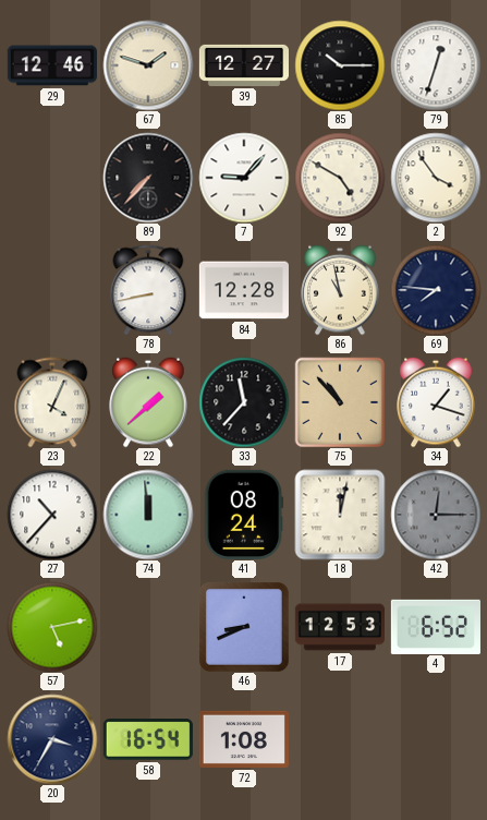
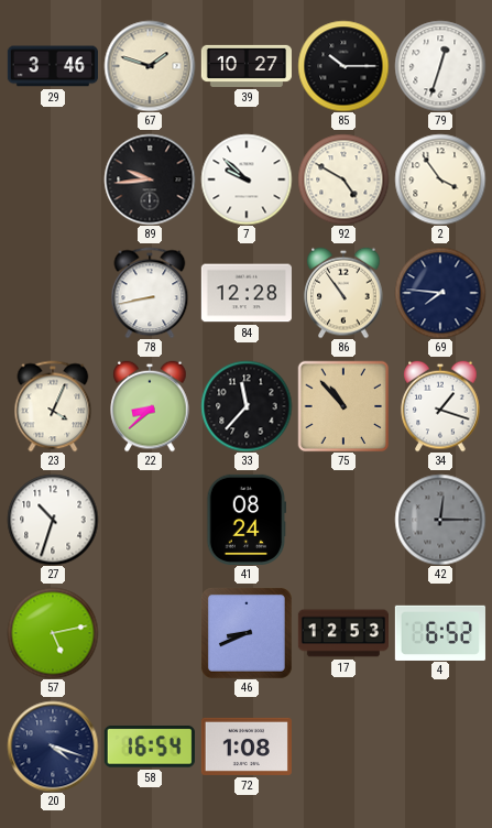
29: 12:46 -> 3:46
39: 12:27 -> 10:27
89: 7:37 -> 9:44
7: 9:07 -> 9:52
86: 10:58 -> 10:54
22: 1:38 -> 8:38
27: 10:37 -> 10:33
74: 11:59 -> none
18: 12:02 -> none
20: 3:35 -> 4:18
